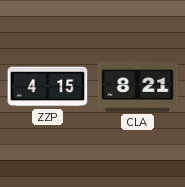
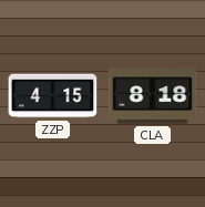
CLA: 8:21 -> 8:18
